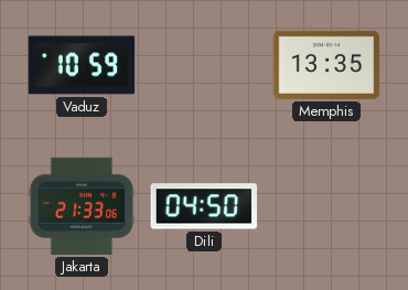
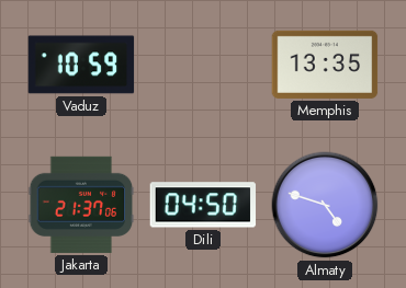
Jakarta: 21:33 -> 21:37
Almaty: none -> 4:48
